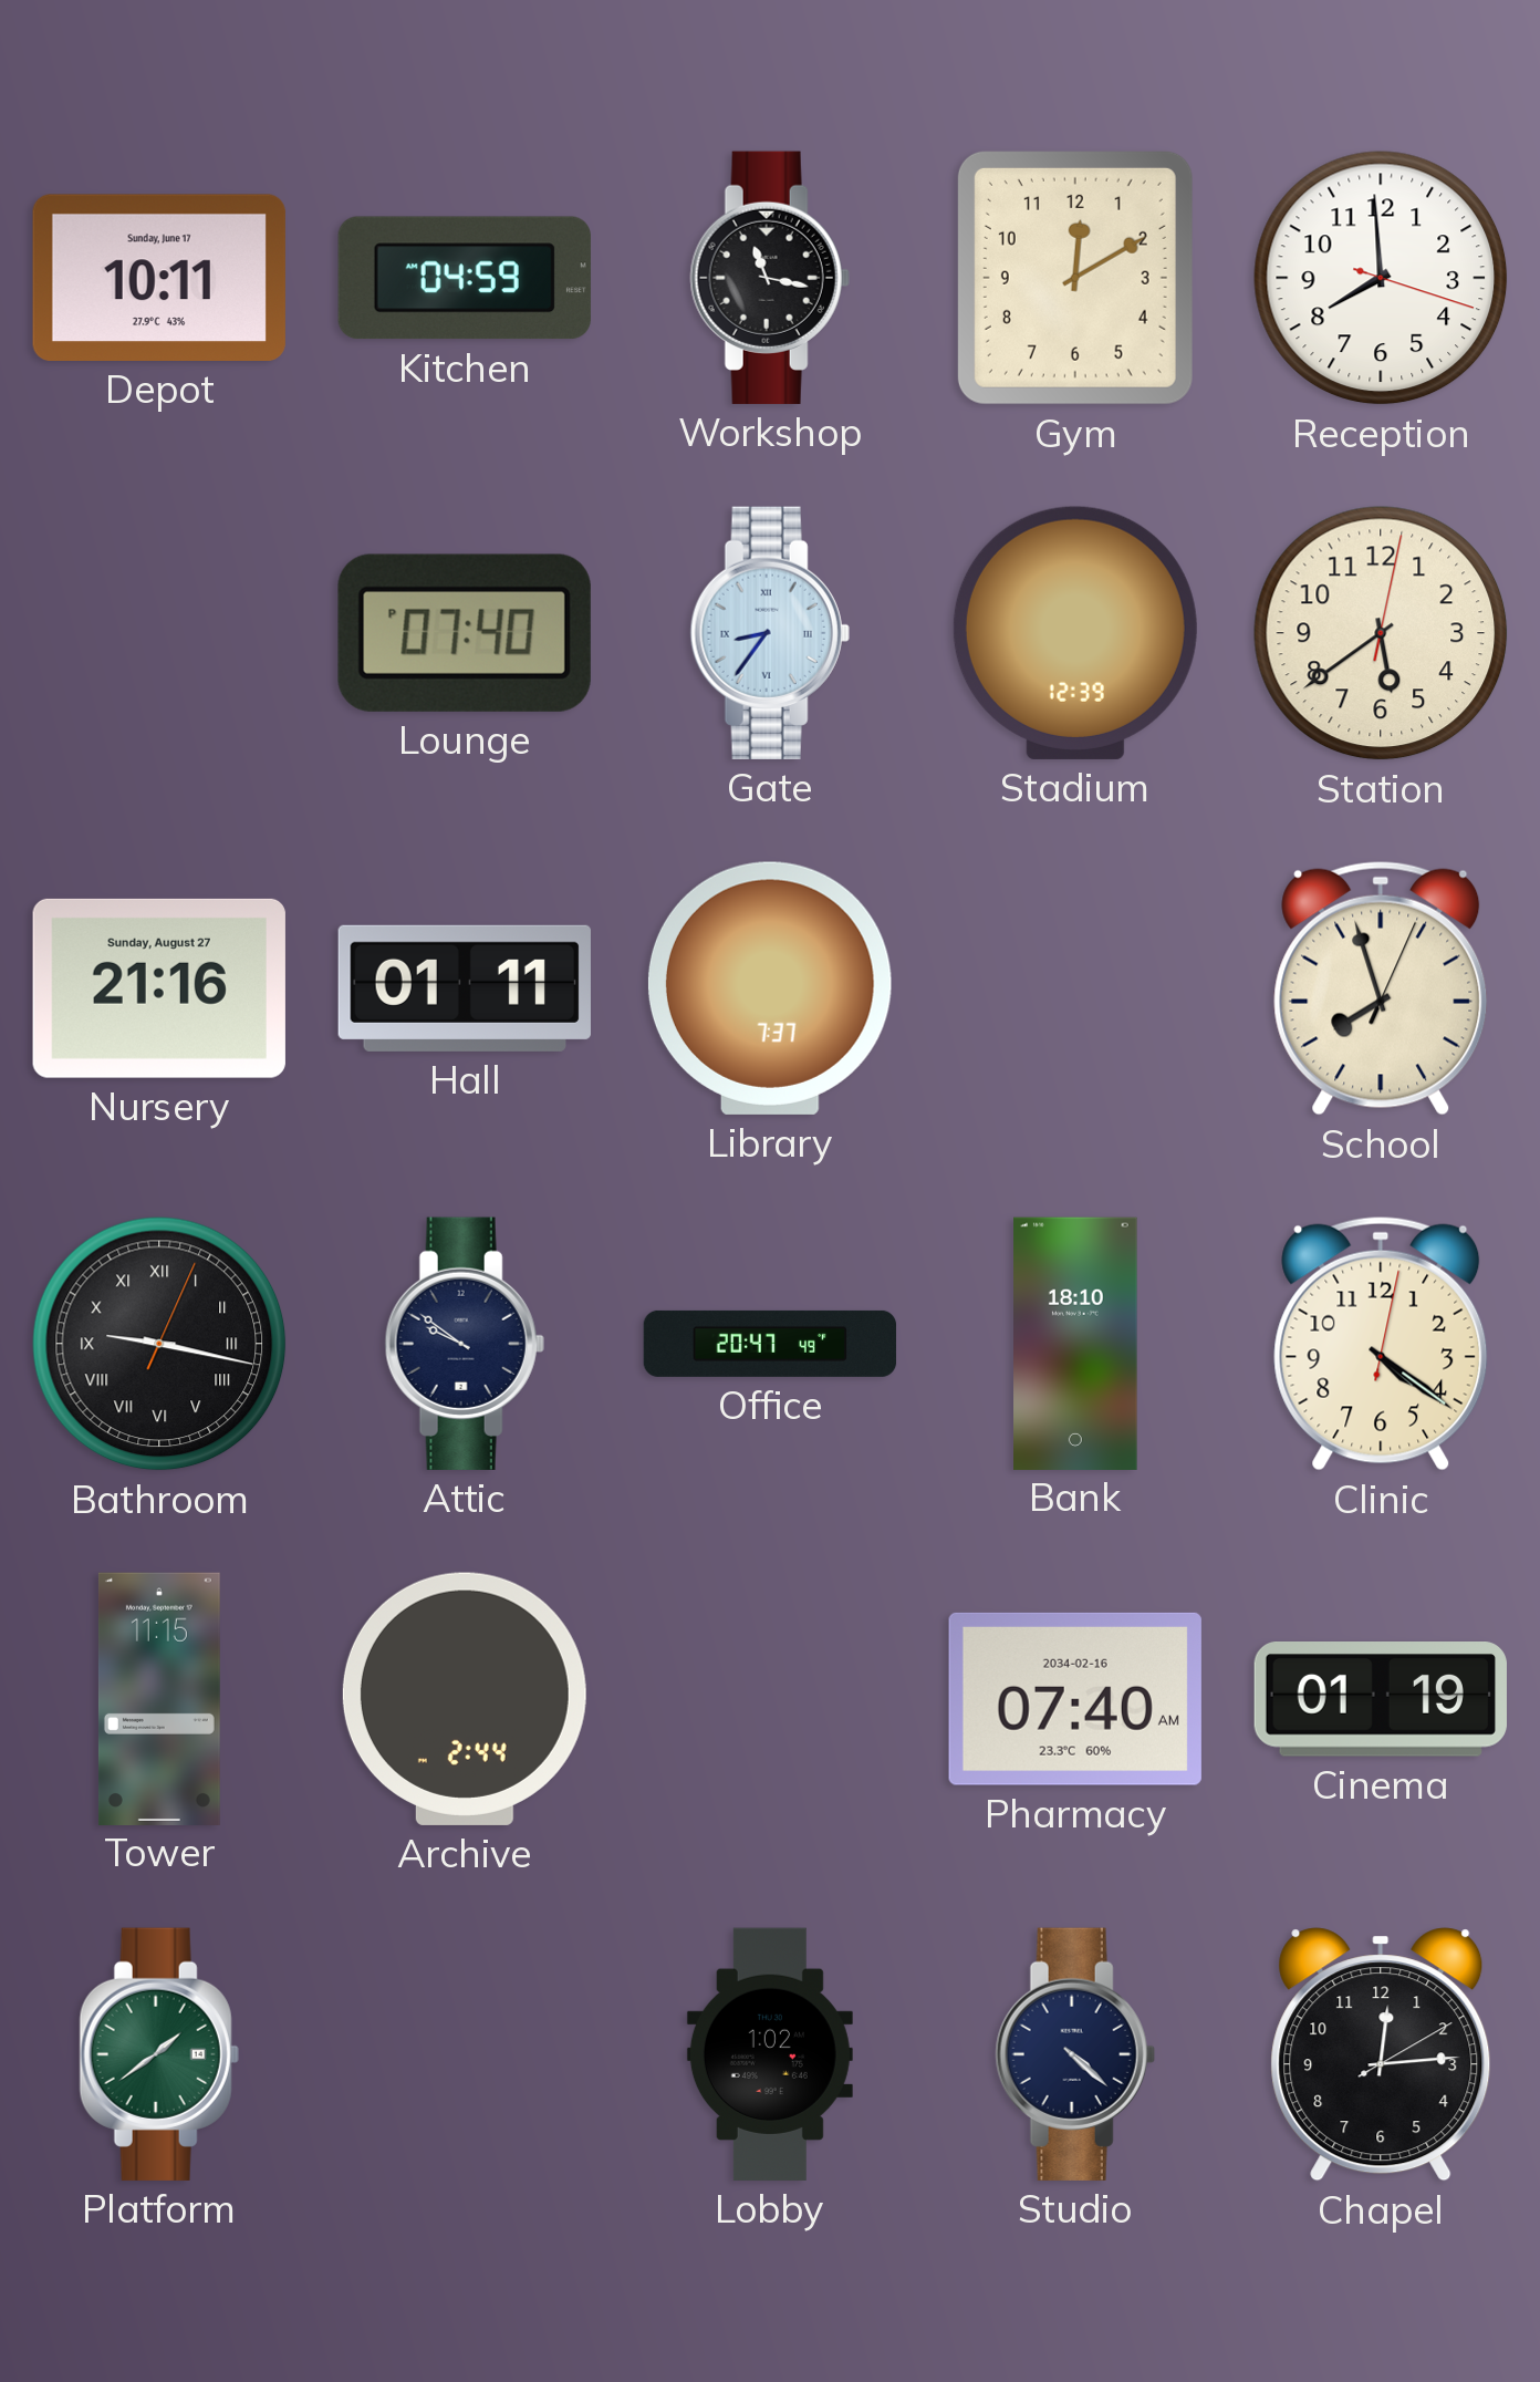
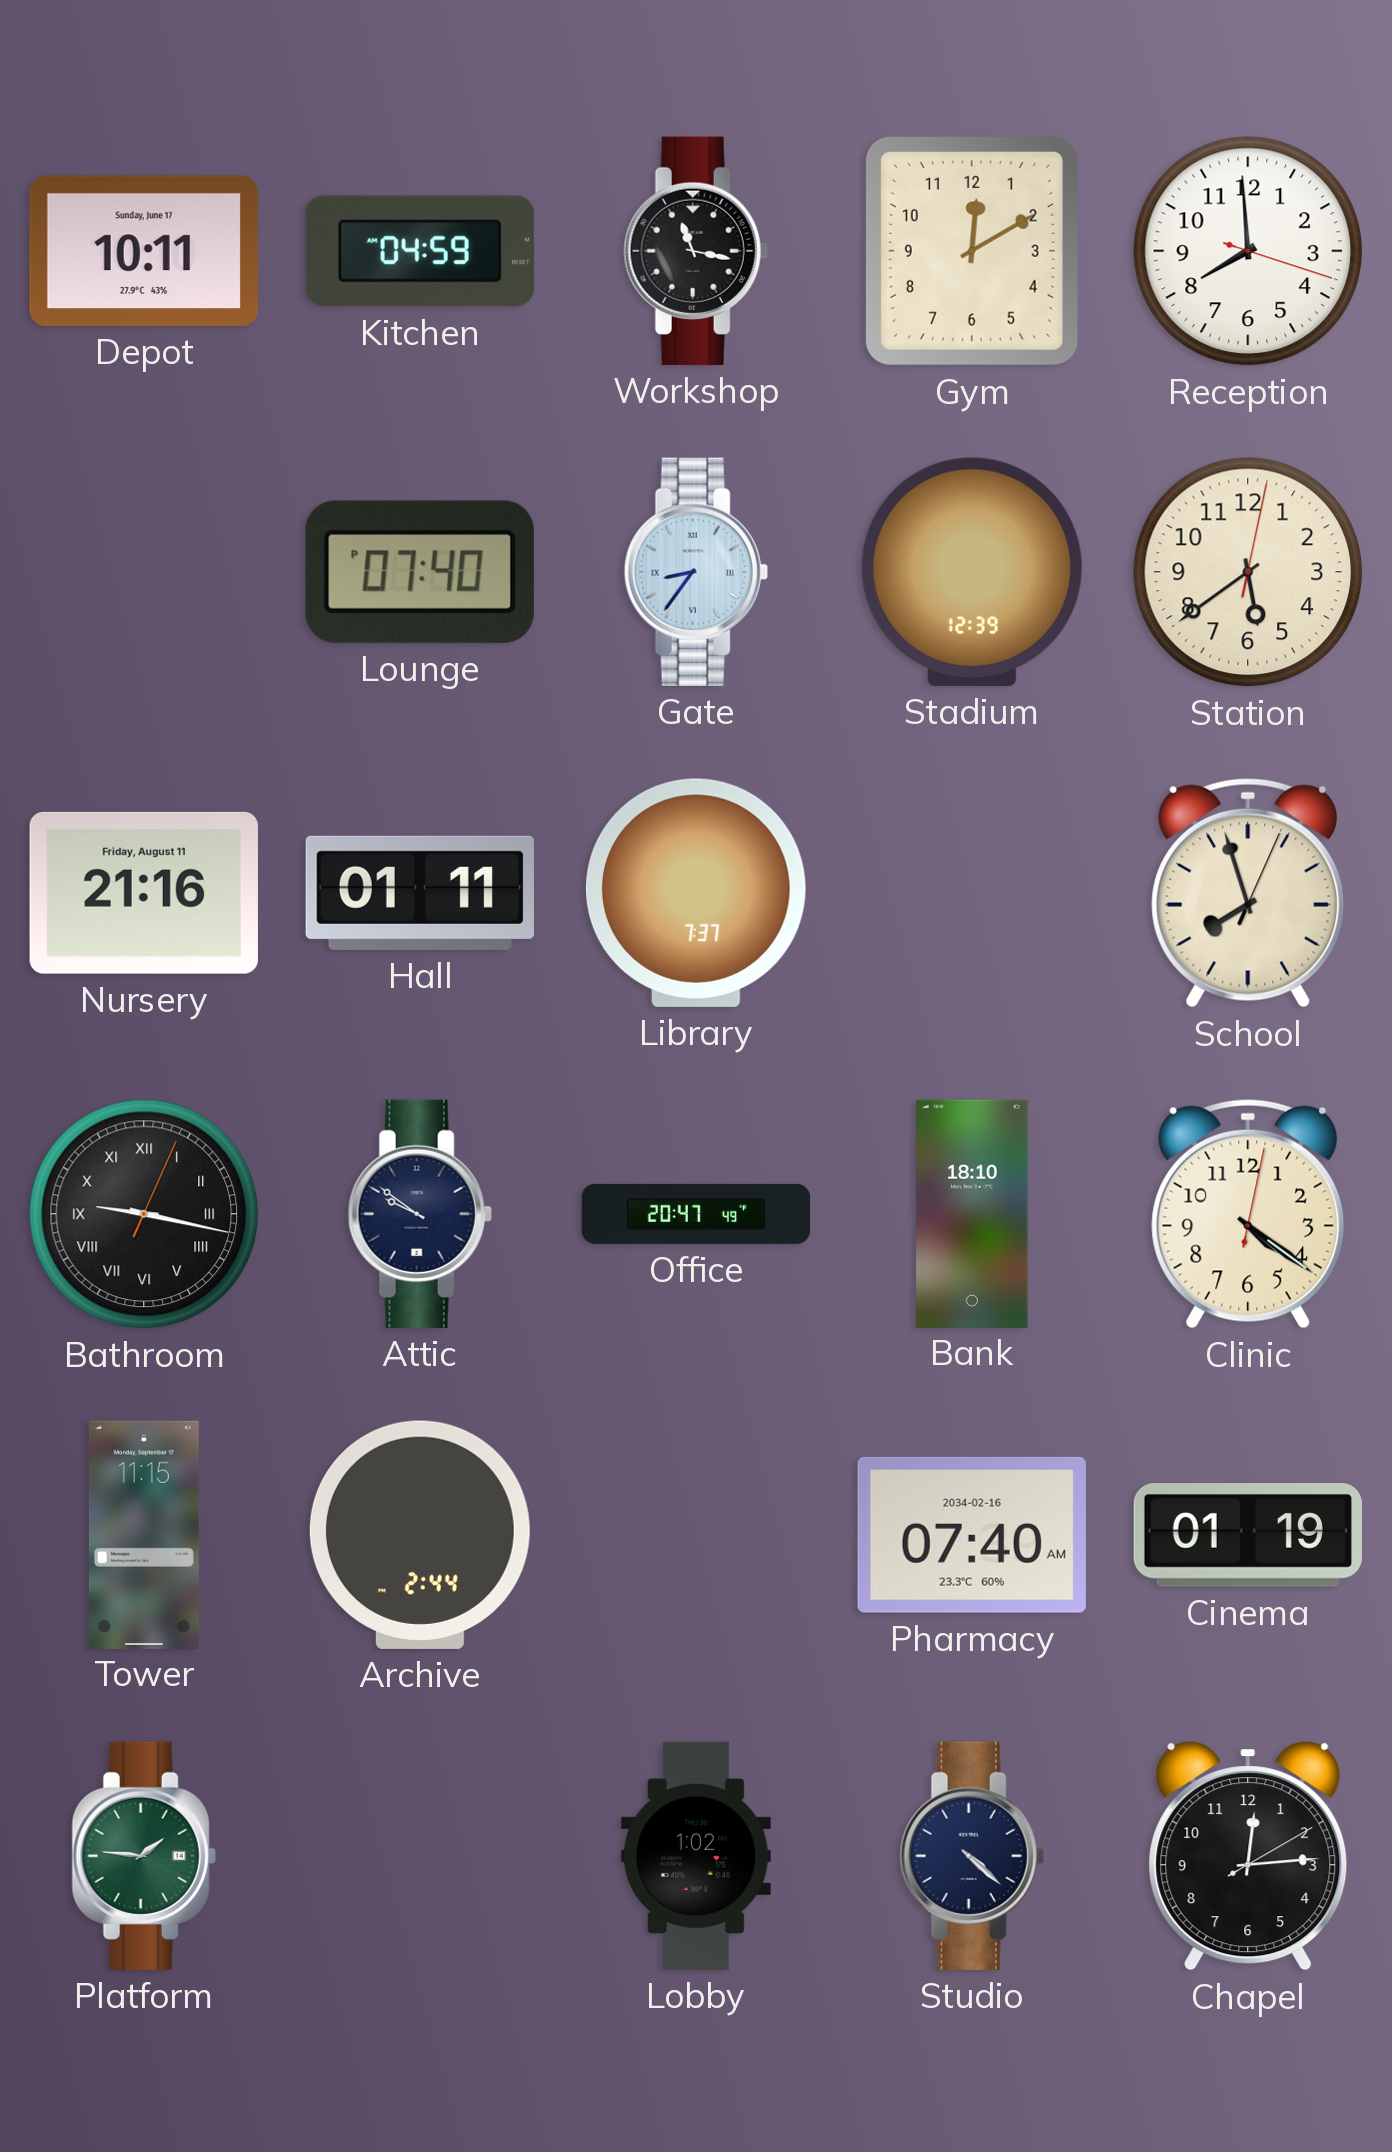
Nursery date: Sunday, August 27 -> Friday, August 11
Platform: 1:39 -> 1:46
